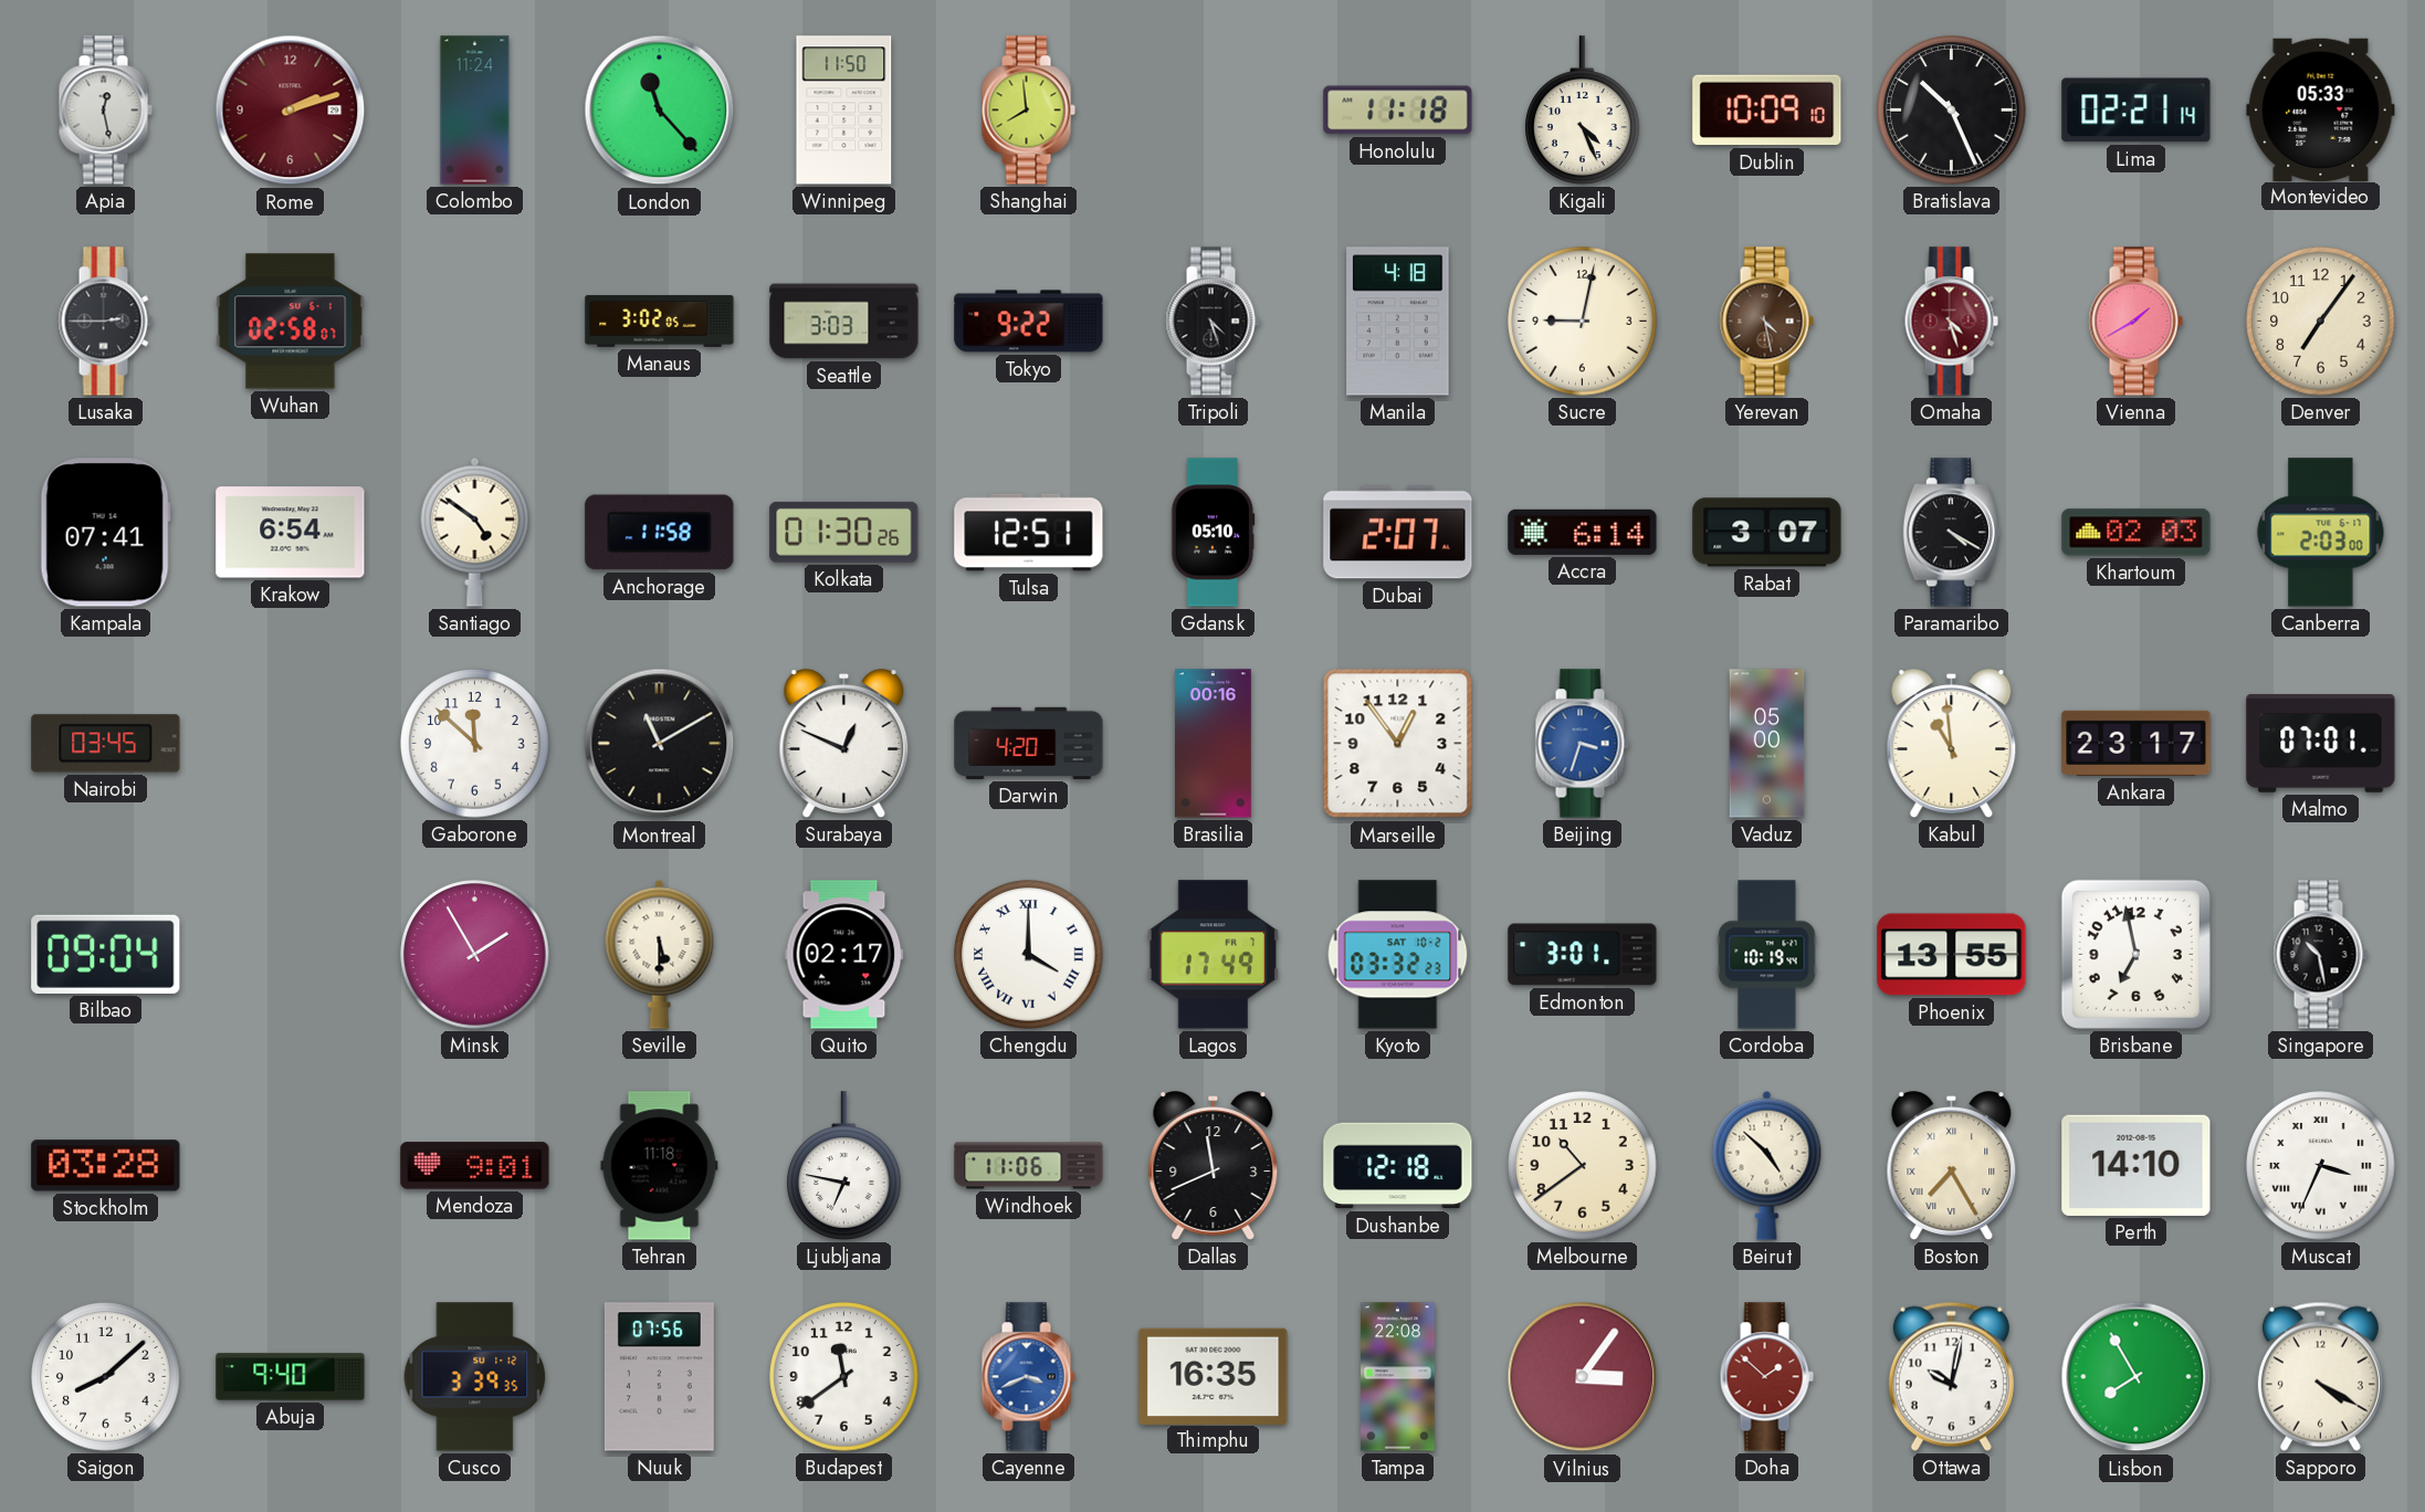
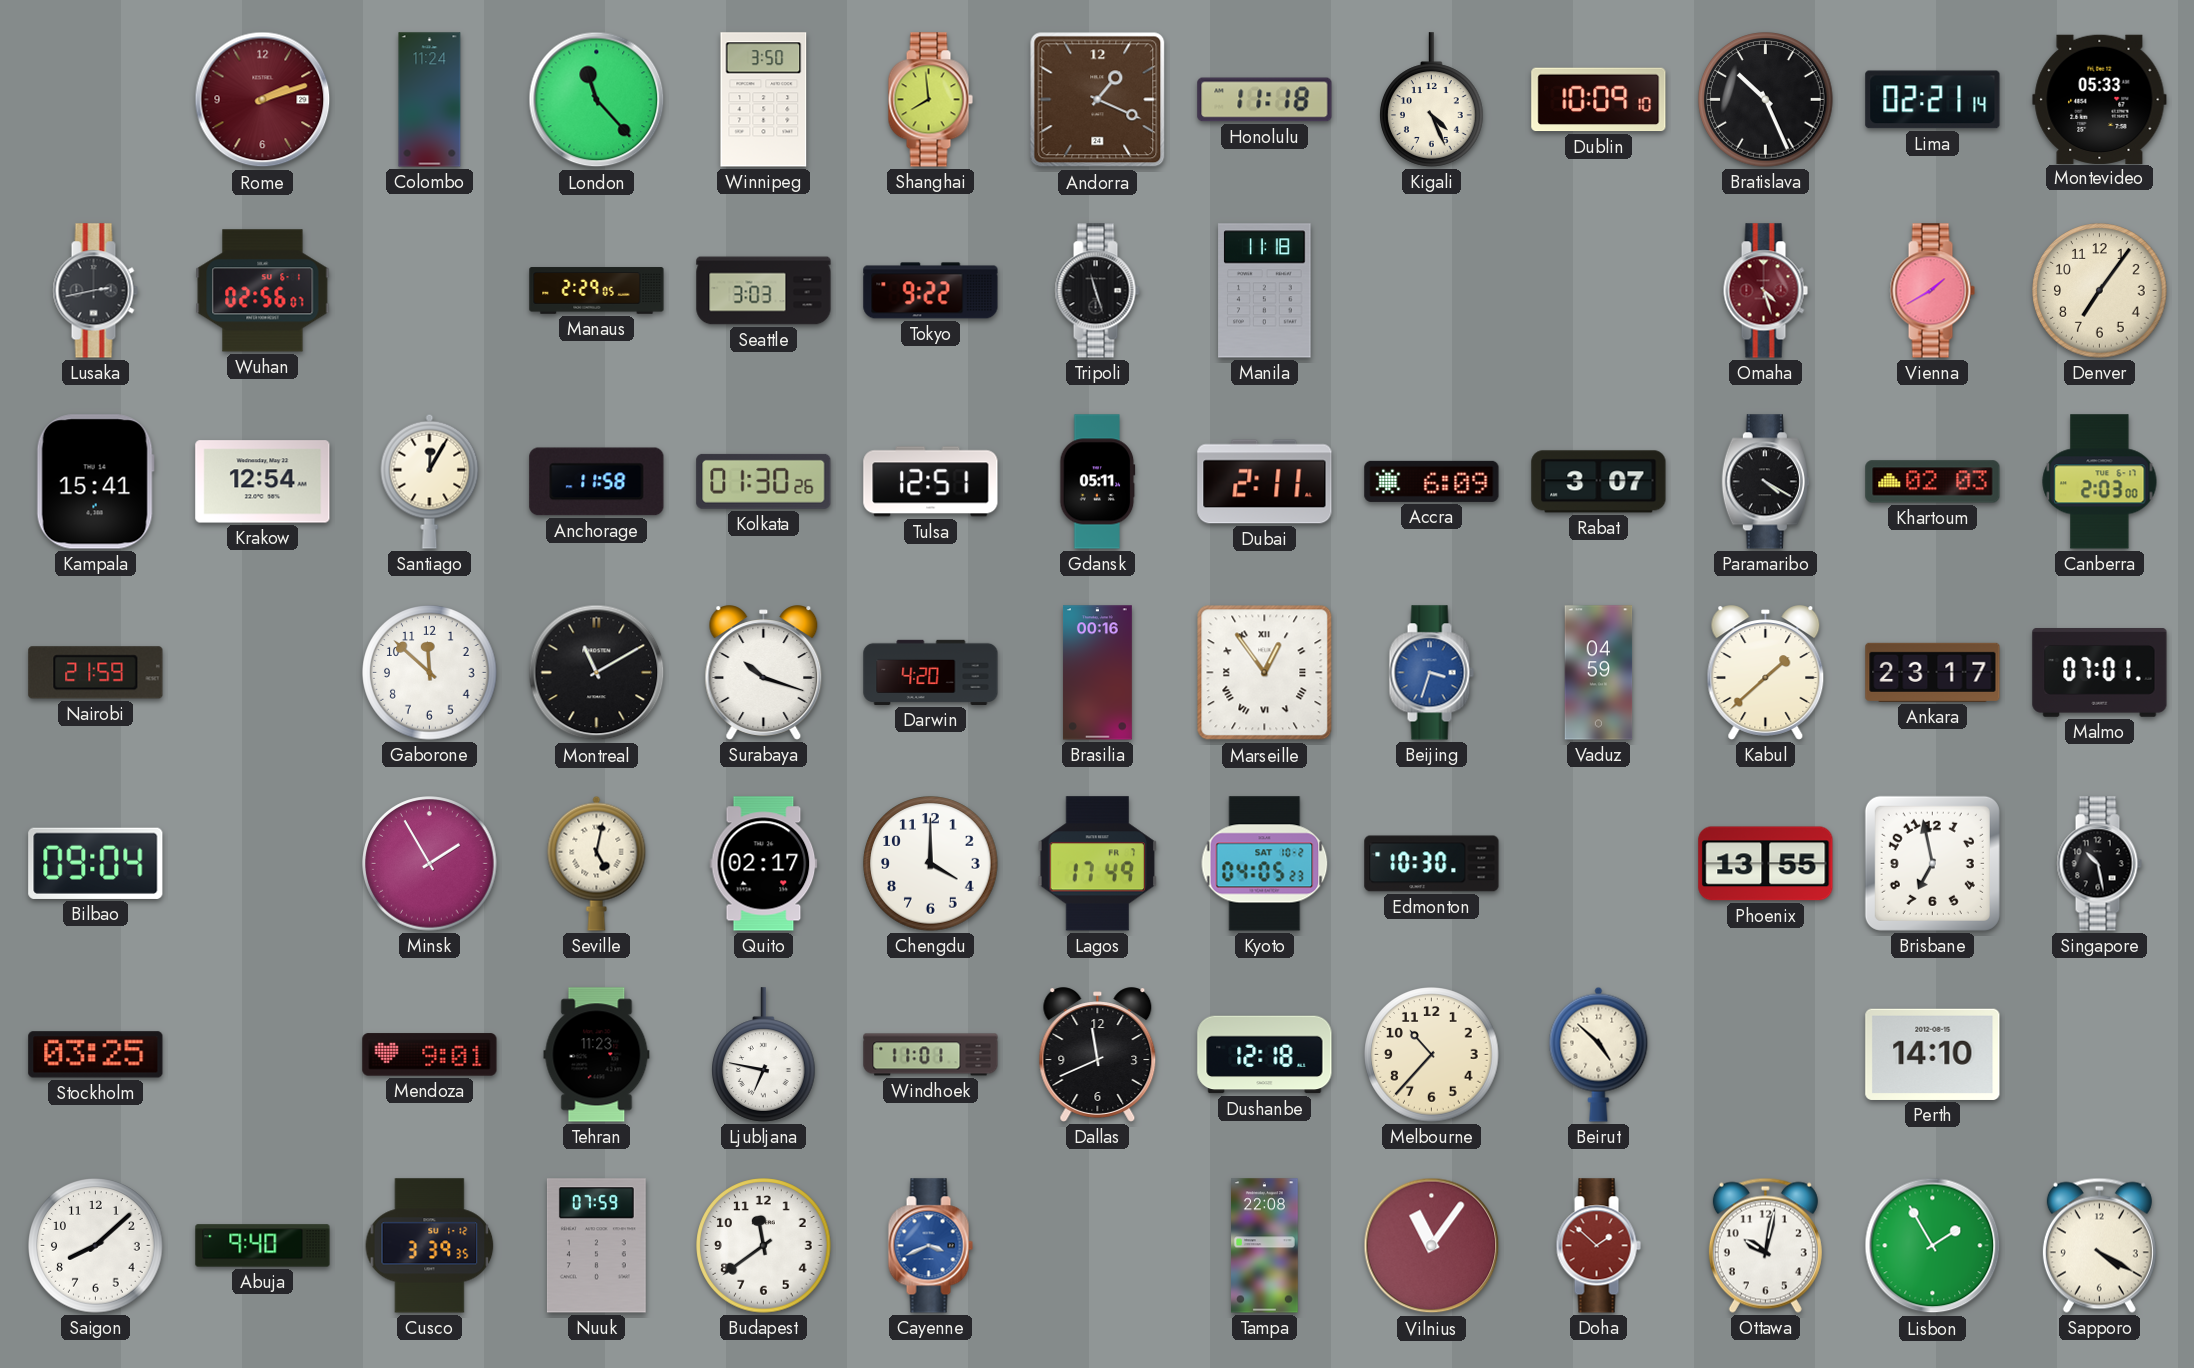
Apia: 12:28 -> none
Winnipeg: 11:50 -> 3:50
Andorra: none -> 1:19
Lusaka: 2:45 -> 2:43
Wuhan: 02:58 -> 02:56
Manaus: 3:02 -> 2:29
Tripoli: 4:27 -> 11:27
Manila: 4:18 -> 11:18
Sucre: 9:02 -> none
Yerevan: 4:28 -> none
Kampala: 07:41 -> 15:41
Krakow: 6:54 -> 12:54
Santiago: 4:51 -> 12:05
Gdansk: 05:10 -> 05:11
Dubai: 2:07 -> 2:11
Accra: 6:14 -> 6:09
Nairobi: 03:45 -> 21:59
Surabaya: 12:49 -> 10:18
Marseille numerals: Arabic -> Roman
Vaduz: 05:00 -> 04:59
Kabul: 10:59 -> 1:38
Seville: 5:30 -> 5:02
Chengdu numerals: Roman -> Arabic
Kyoto: 03:32 -> 04:05
Edmonton: 3:01 -> 10:30
Cordoba: 10:19 -> none
Stockholm: 03:28 -> 03:25
Tehran: 11:18 -> 11:23
Windhoek: 11:06 -> 11:01
Melbourne: 10:39 -> 10:37
Boston: 7:25 -> none
Muscat: 3:34 -> none
Nuuk: 07:56 -> 07:59
Thimphu: 16:35 -> none
Vilnius: 3:06 -> 11:06
Lisbon: 7:55 -> 1:55
